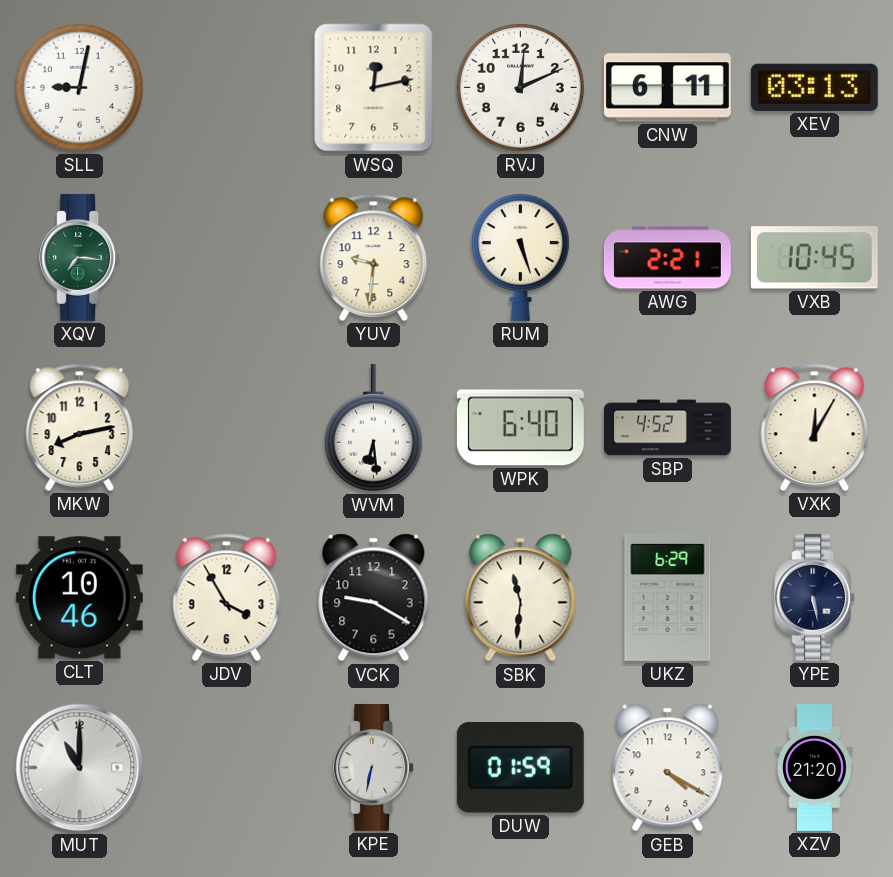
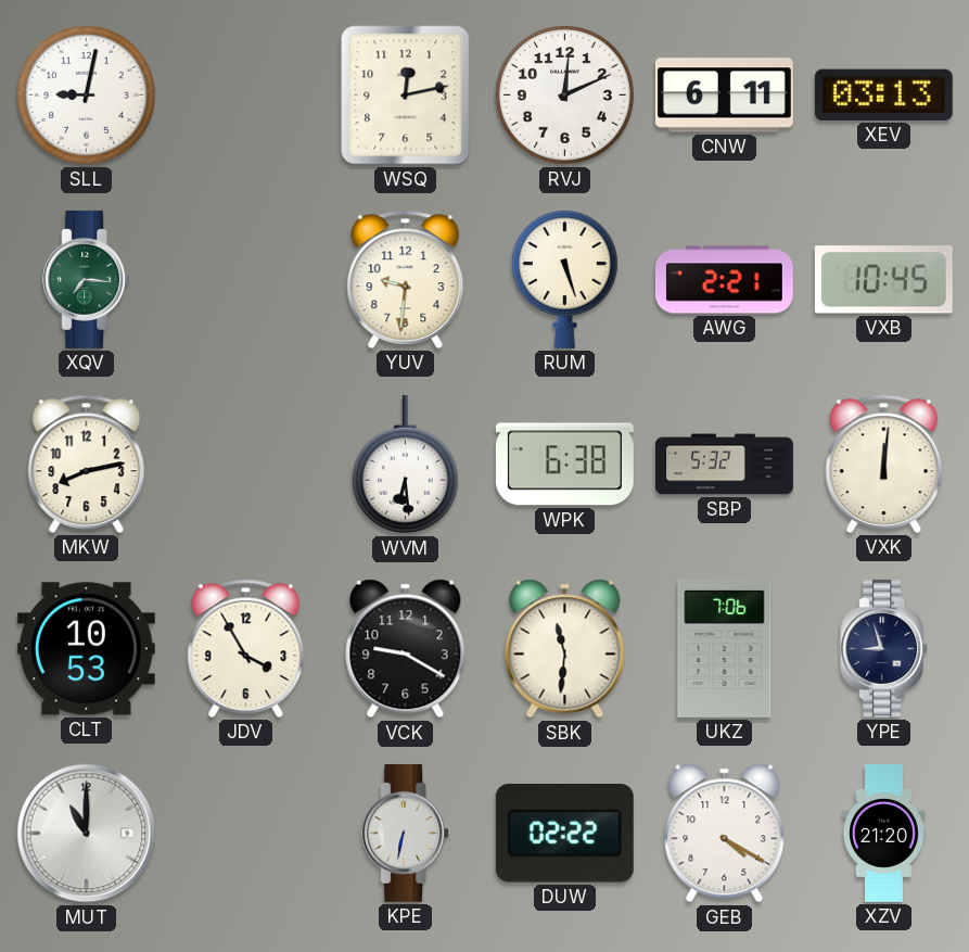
WPK: 6:40 -> 6:38
SBP: 4:52 -> 5:32
VXK: 12:05 -> 12:01
CLT: 10:46 -> 10:53
UKZ: 6:29 -> 7:06
YPE: 5:28 -> 8:57
DUW: 01:59 -> 02:22
